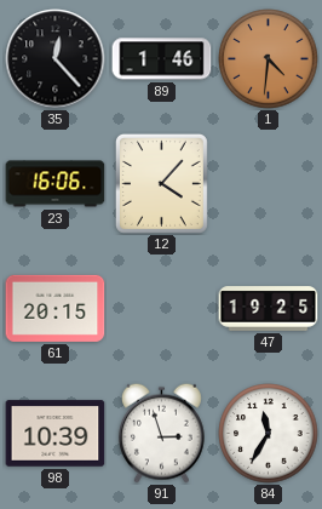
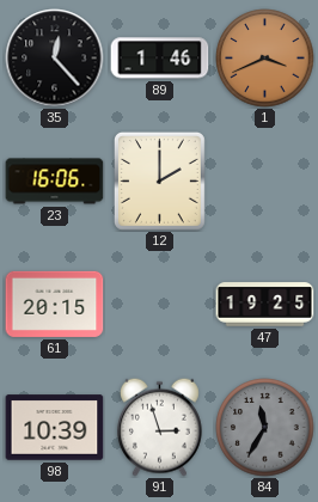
1: 4:31 -> 3:41
12: 4:07 -> 2:00
84 dial: white -> grey
